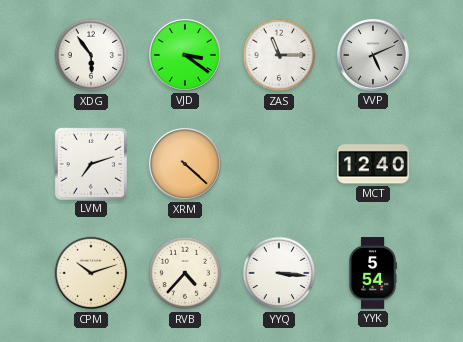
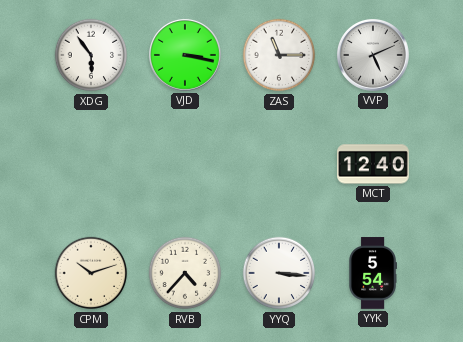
VJD: 3:21 -> 3:17
LVM: 7:12 -> none
XRM: 4:22 -> none
